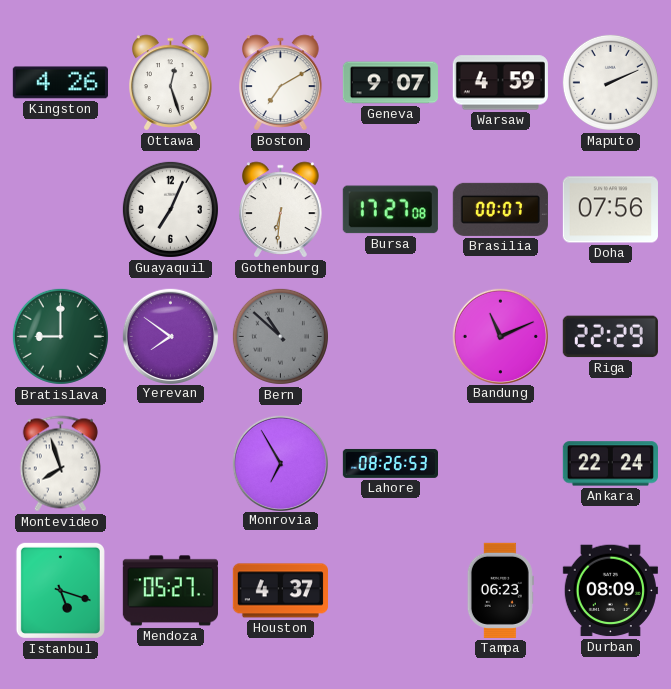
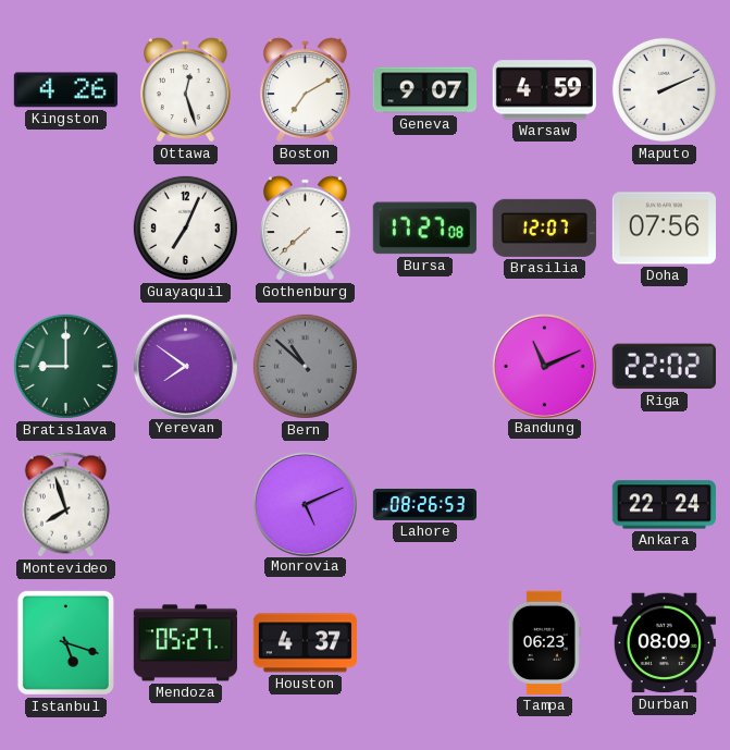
Gothenburg: 6:31 -> 7:38
Brasilia: 00:07 -> 12:07
Riga: 22:29 -> 22:02
Monrovia: 6:55 -> 5:11
